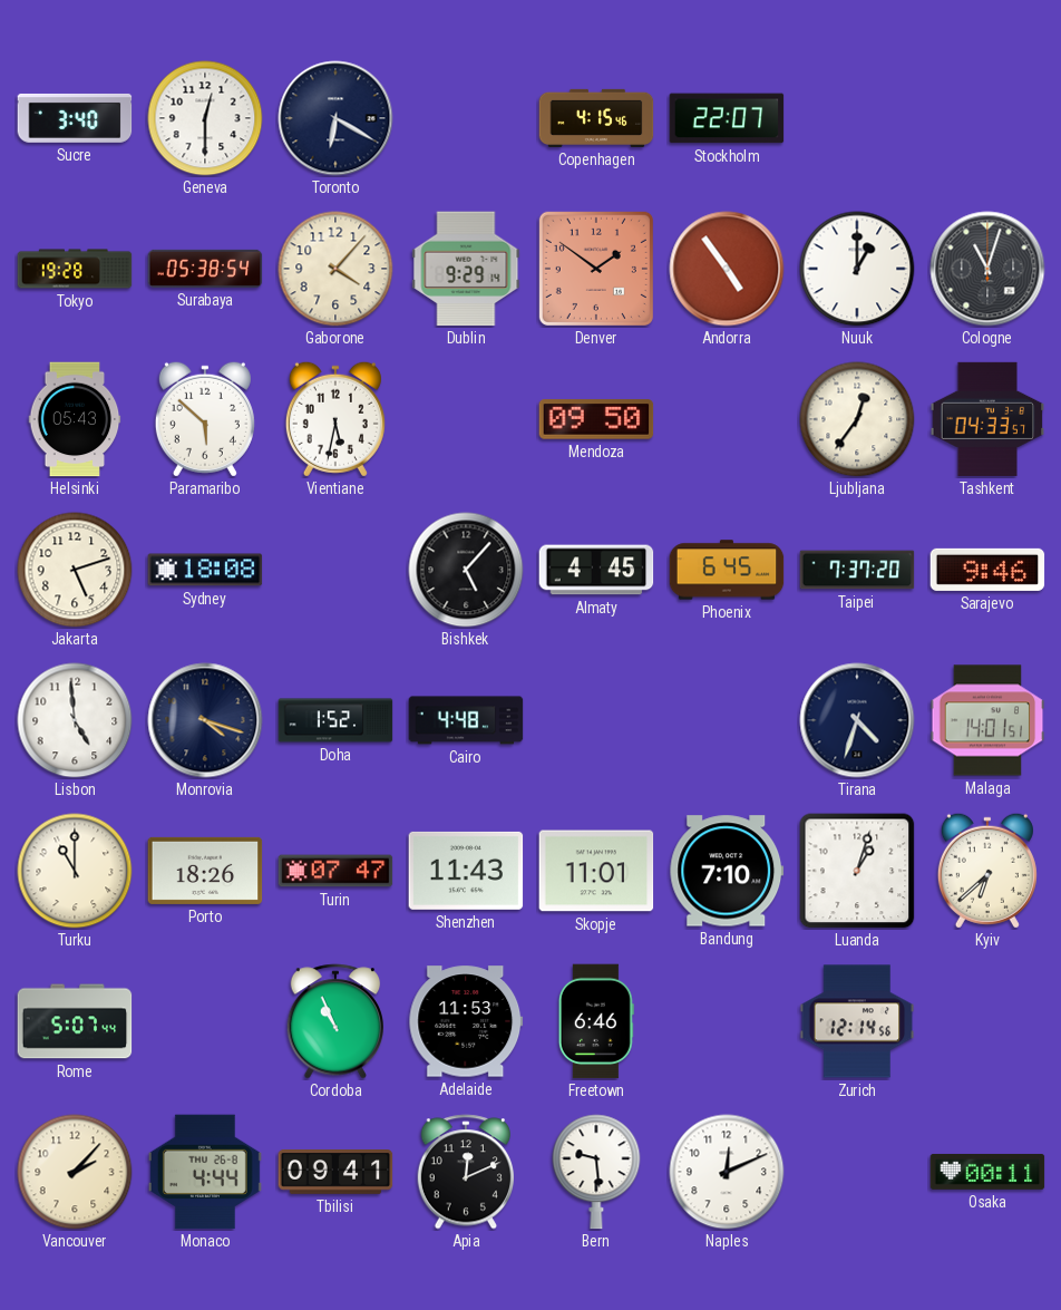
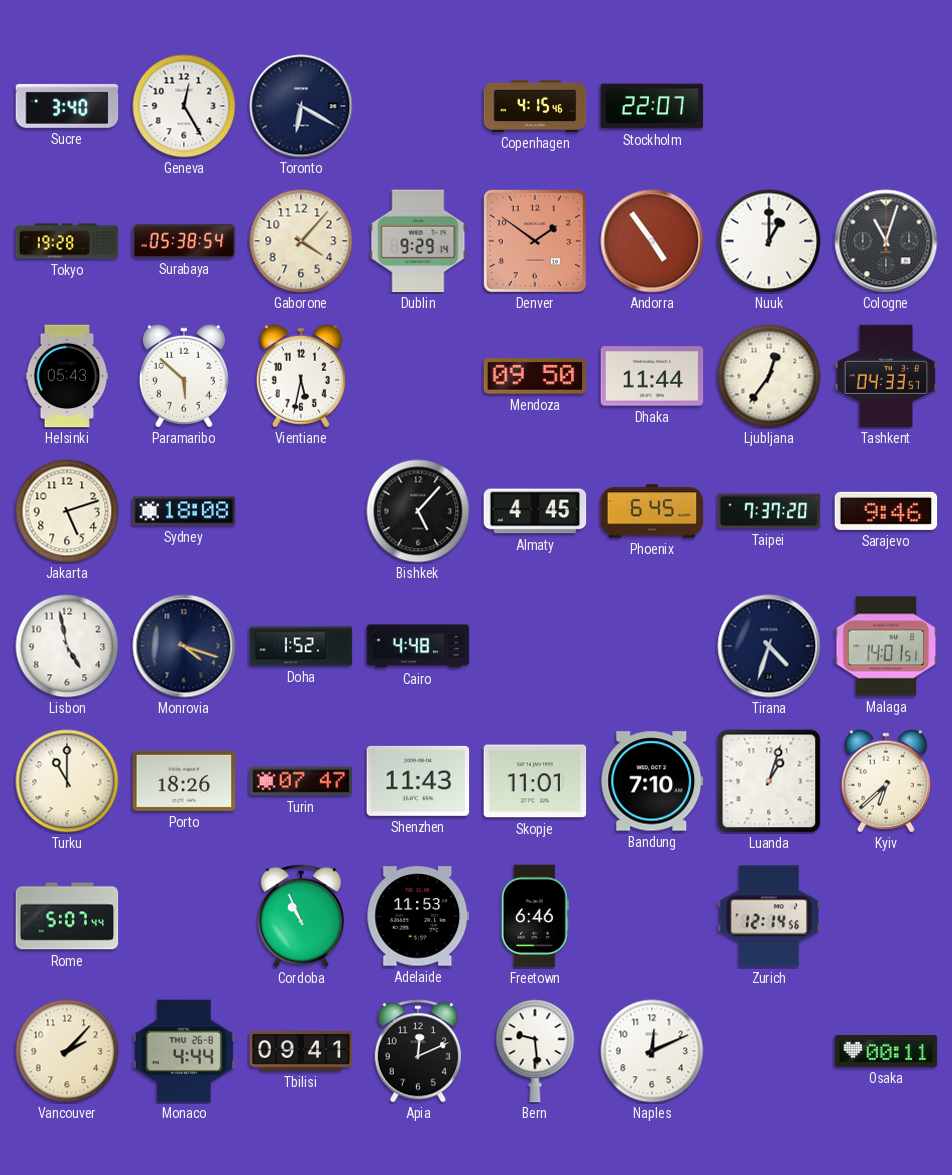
Geneva: 12:30 -> 12:25
Dhaka: none -> 11:44
Lisbon: 4:59 -> 4:58
